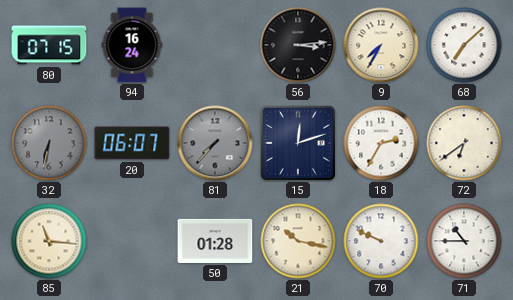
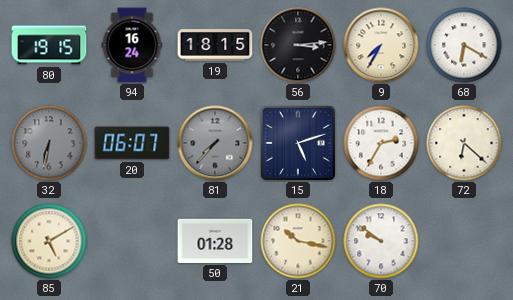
80: 07:15 -> 19:15
19: none -> 18:15
68: 7:08 -> 6:20
15: 12:12 -> 5:12
72: 6:39 -> 6:22
85: 11:16 -> 5:10
70: 9:49 -> 9:51
71: 10:45 -> none
